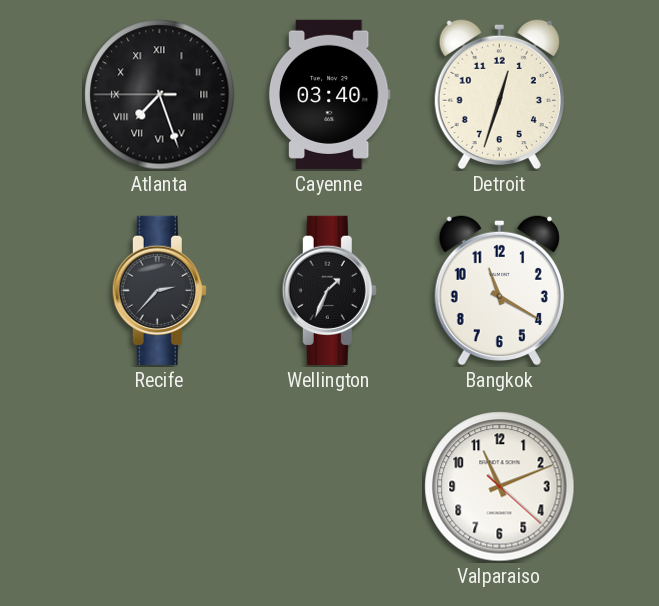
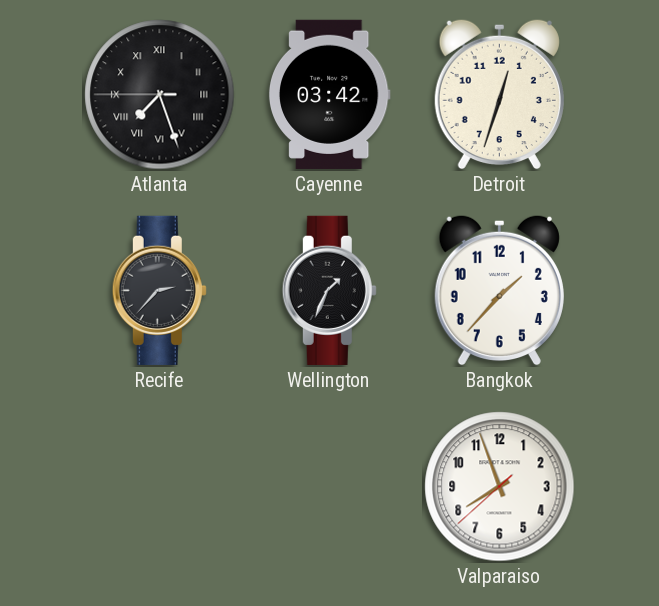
Cayenne: 03:40 -> 03:42
Bangkok: 11:20 -> 1:37
Valparaiso: 11:11 -> 7:56
